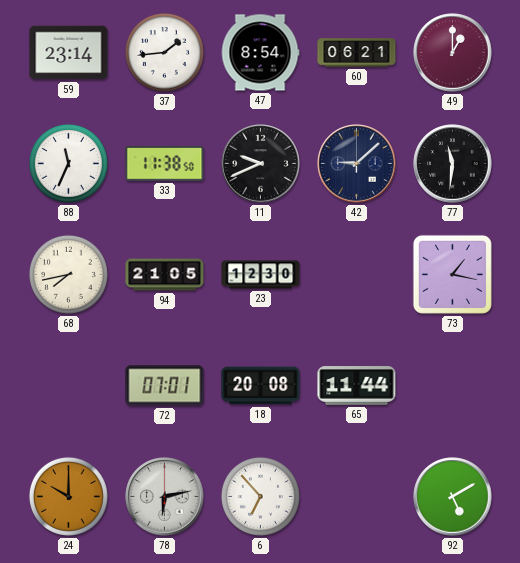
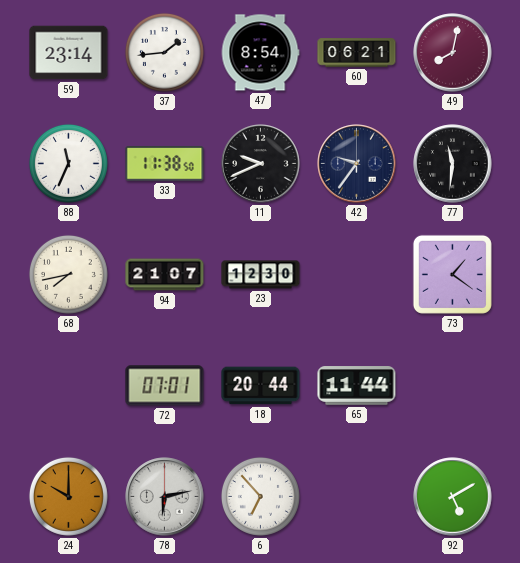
49: 1:00 -> 8:02
42: 9:08 -> 9:36
94: 21:05 -> 21:07
73: 1:17 -> 1:21
18: 20:08 -> 20:44
